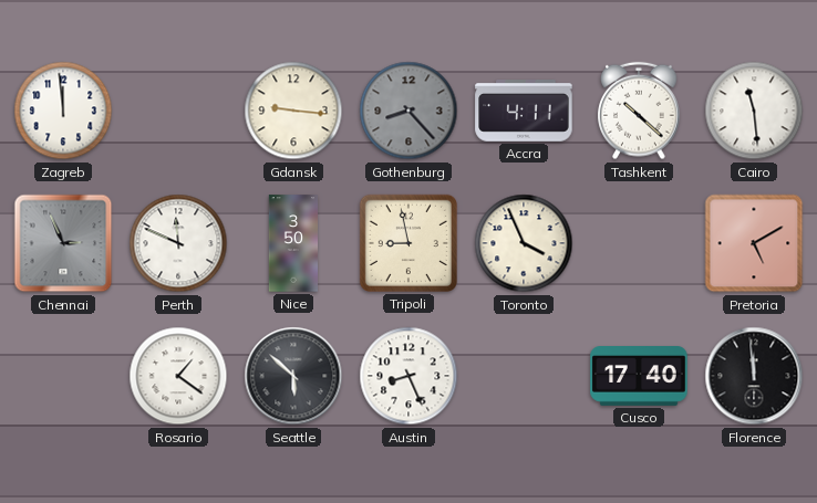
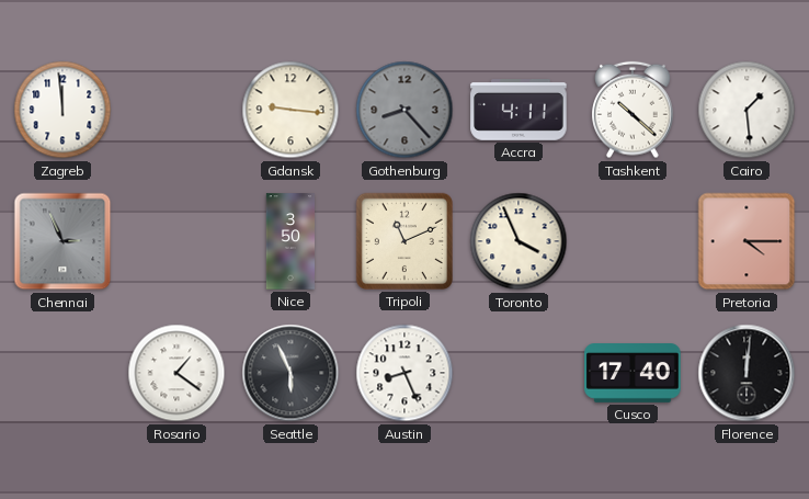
Cairo: 11:29 -> 1:29
Perth: 11:49 -> none
Tripoli: 8:58 -> 11:11
Pretoria: 5:10 -> 4:15
Seattle: 5:52 -> 5:56
Florence: 11:59 -> 12:01
